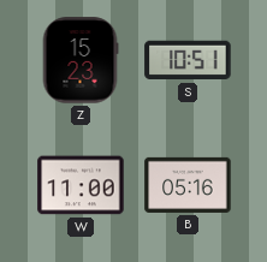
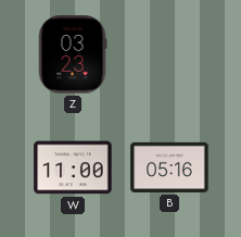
Z: 15:23 -> 03:23
S: 10:51 -> none
